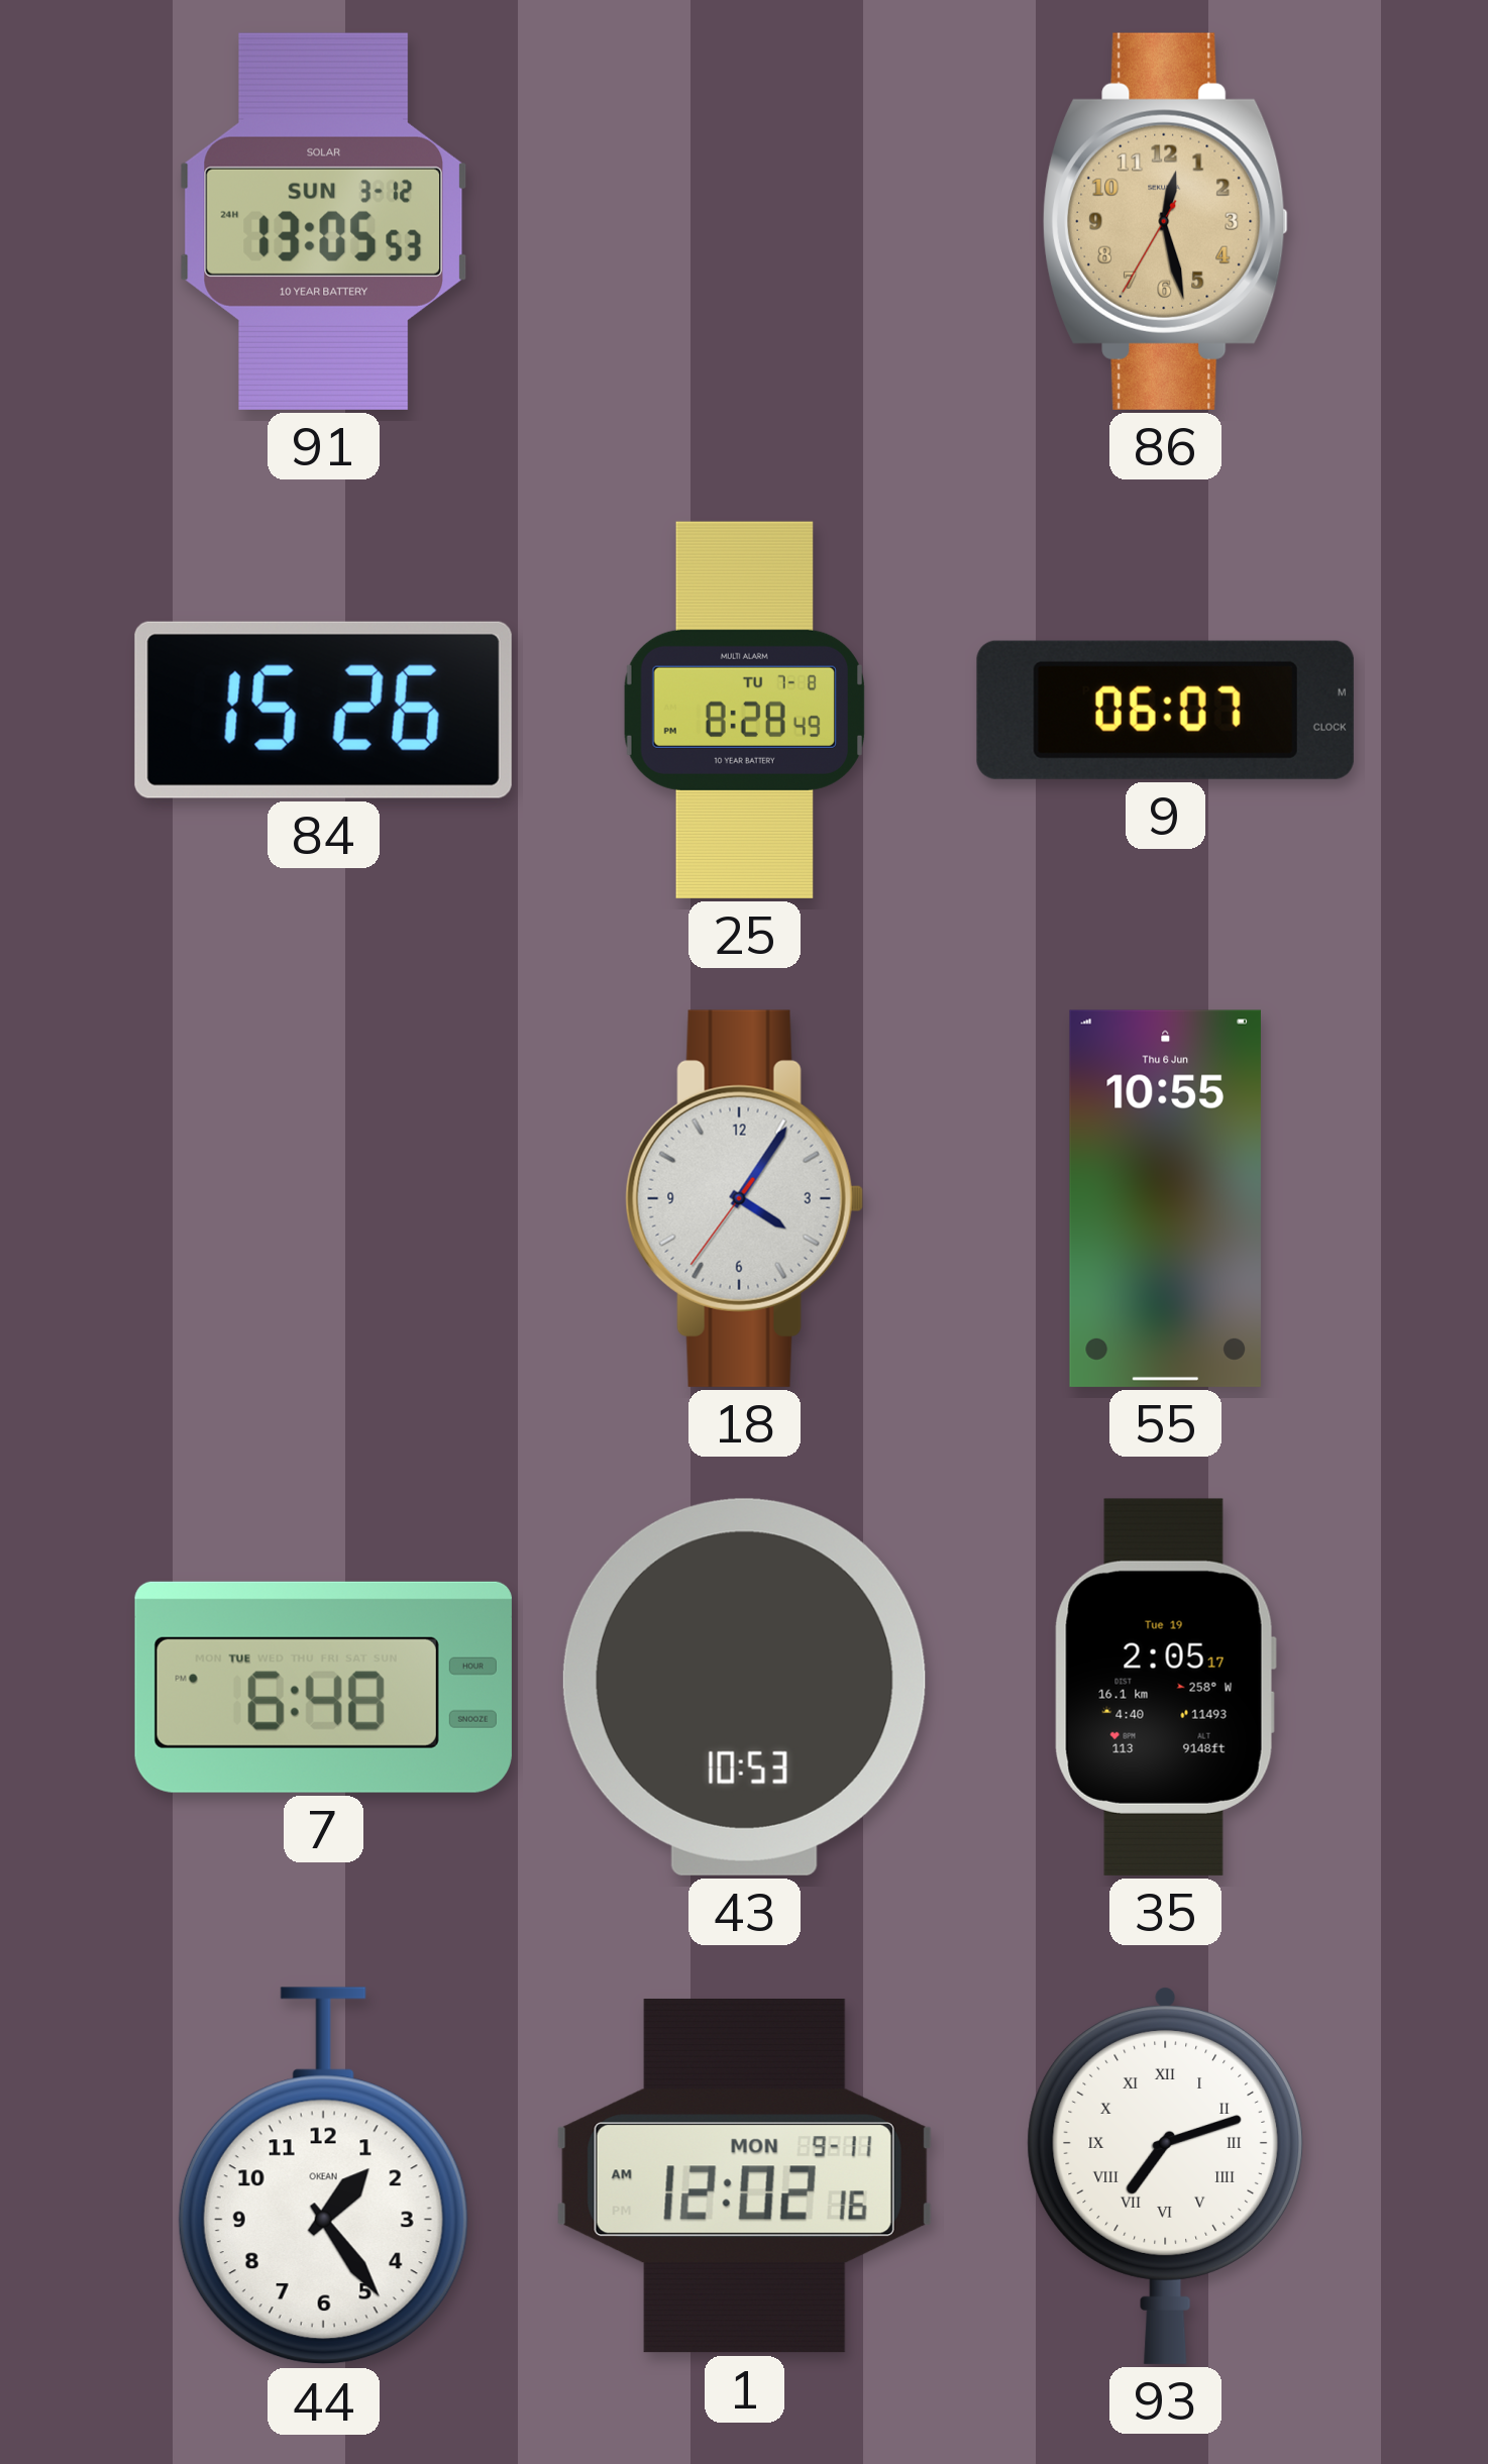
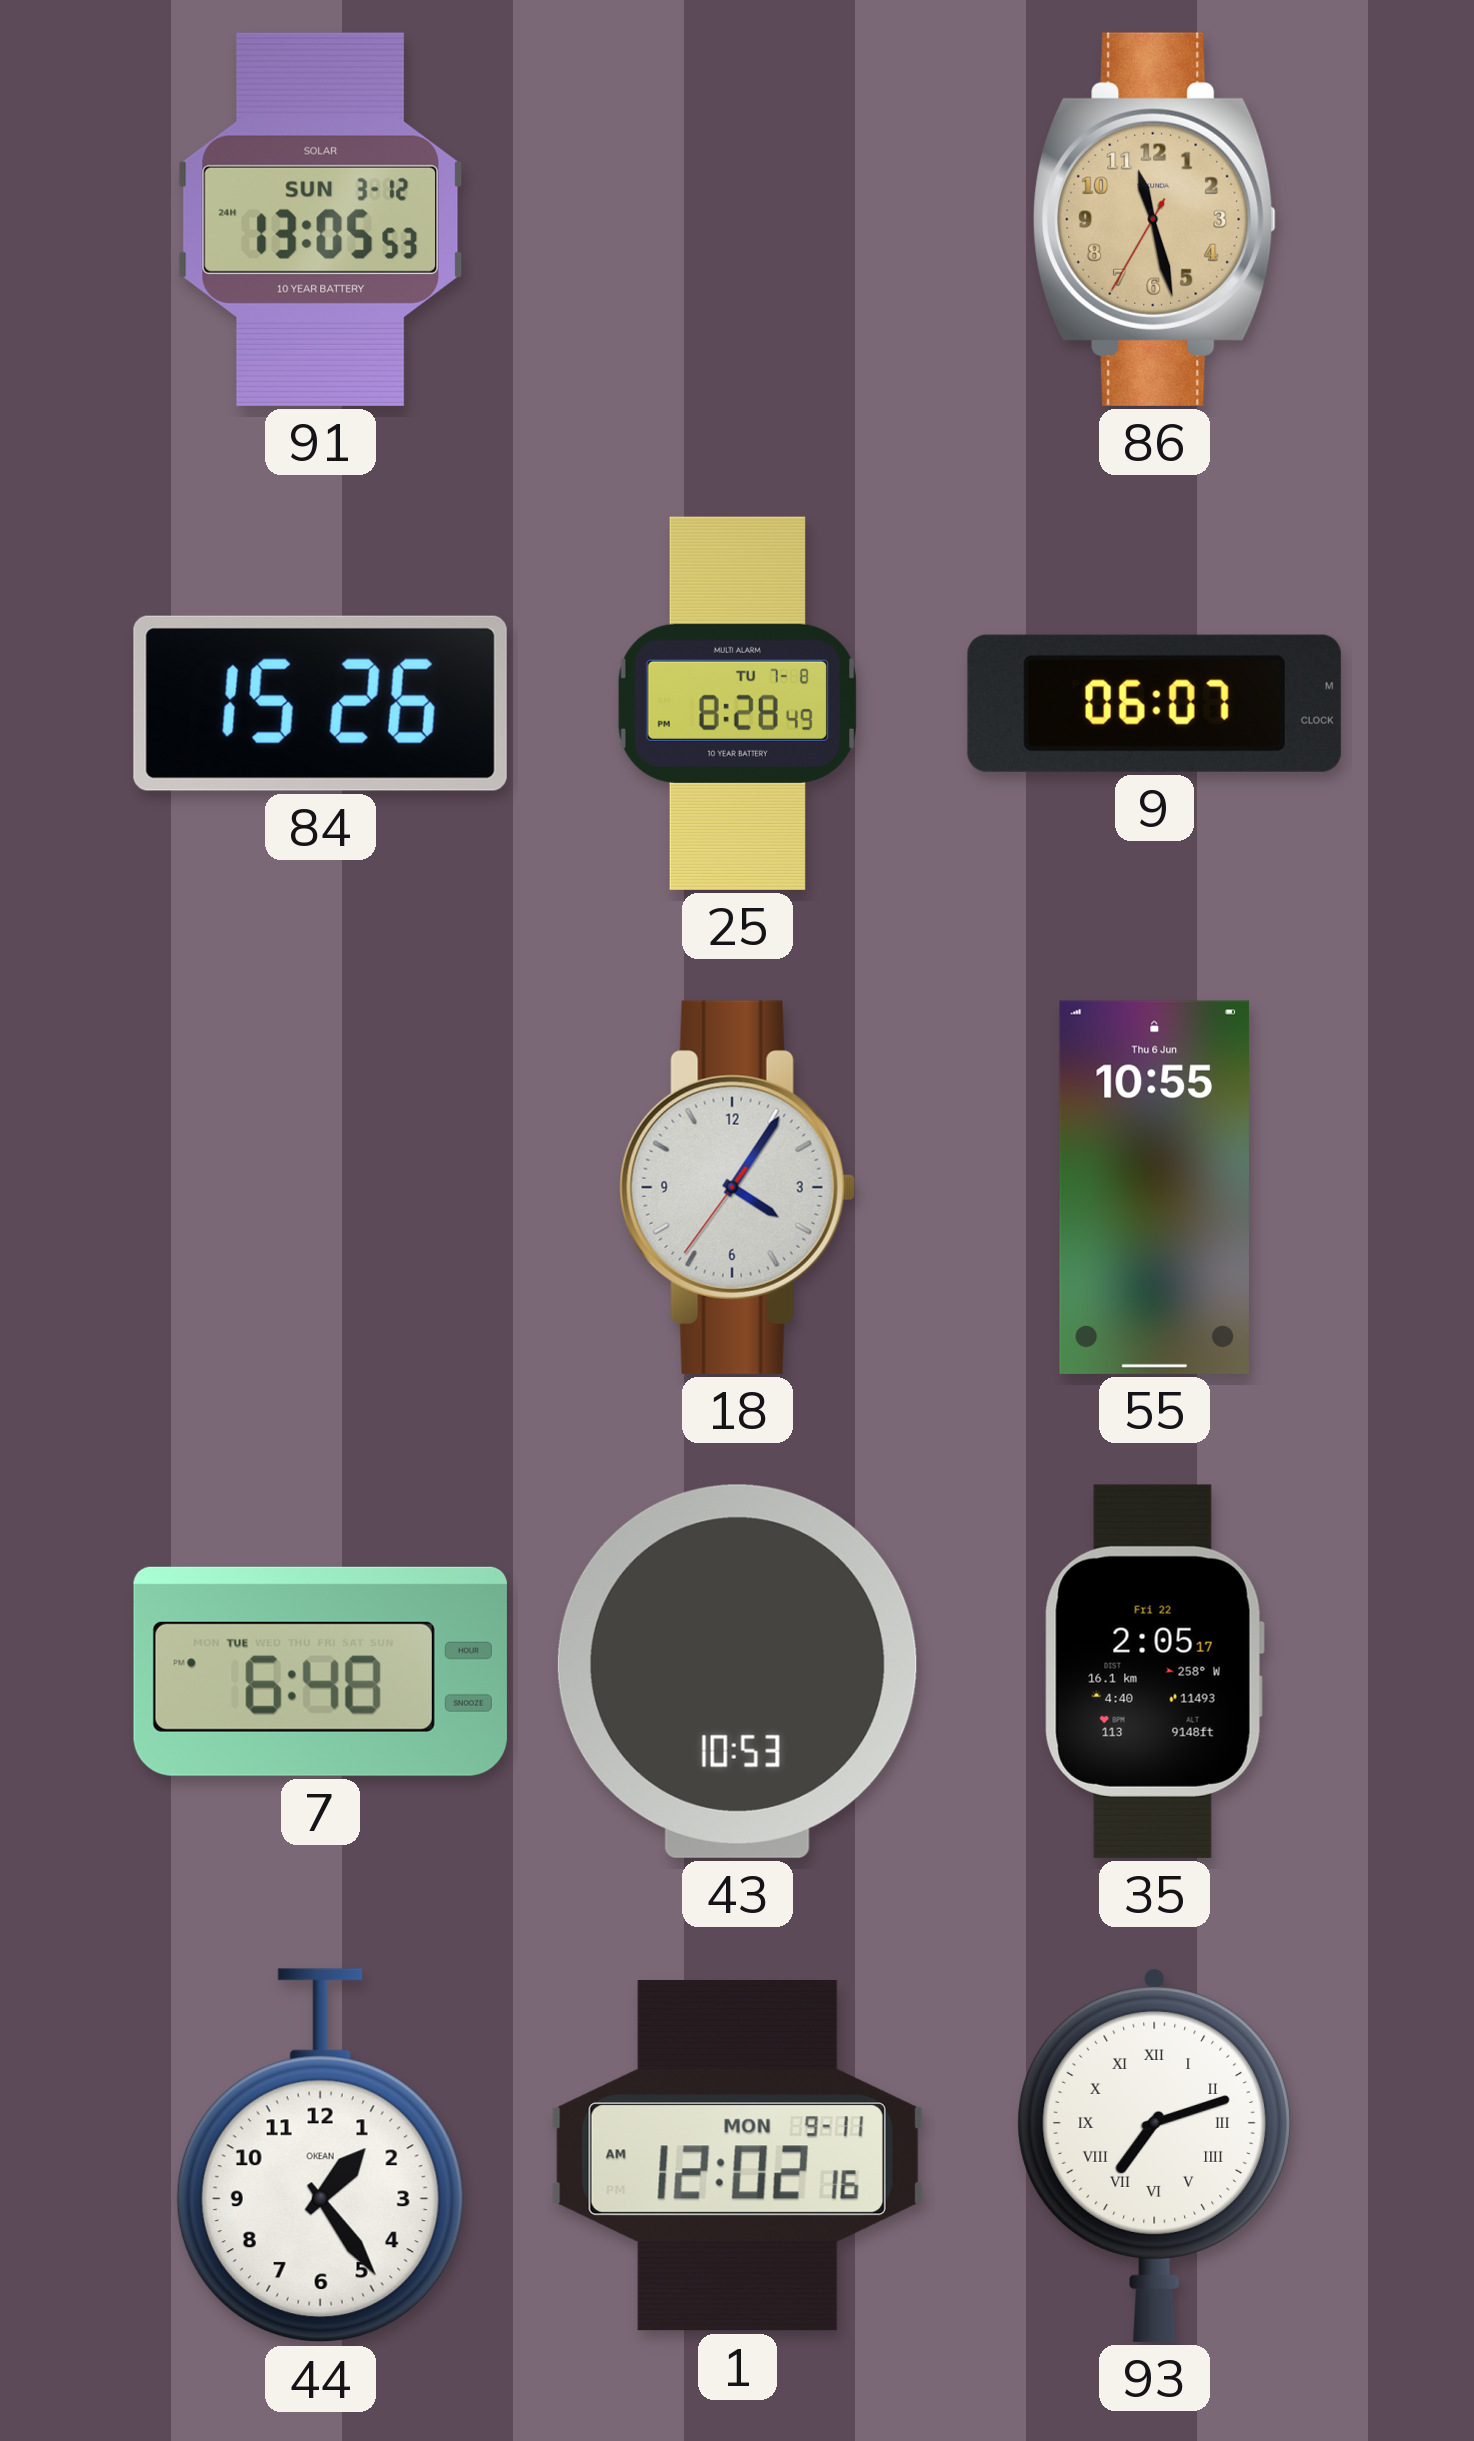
86: 12:27 -> 11:27
35 date: Tue 19 -> Fri 22
